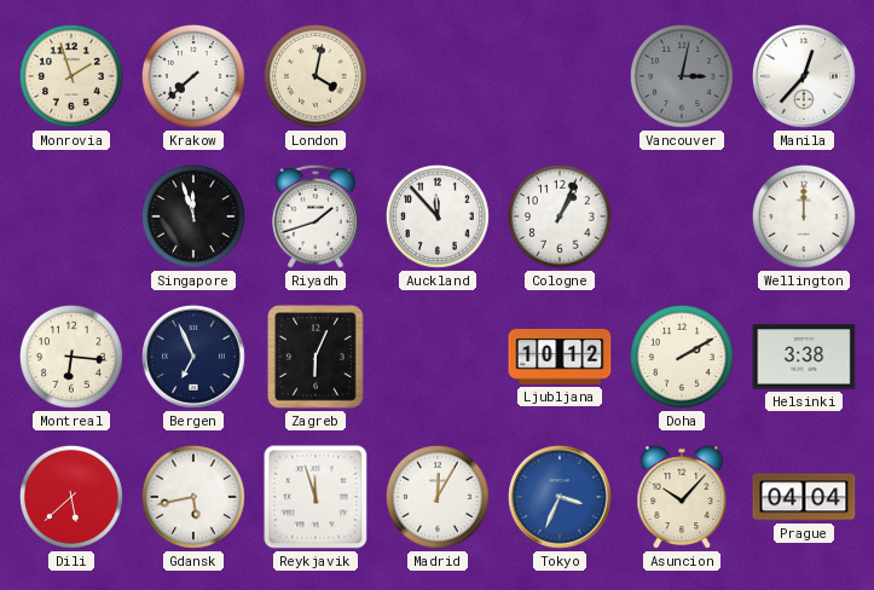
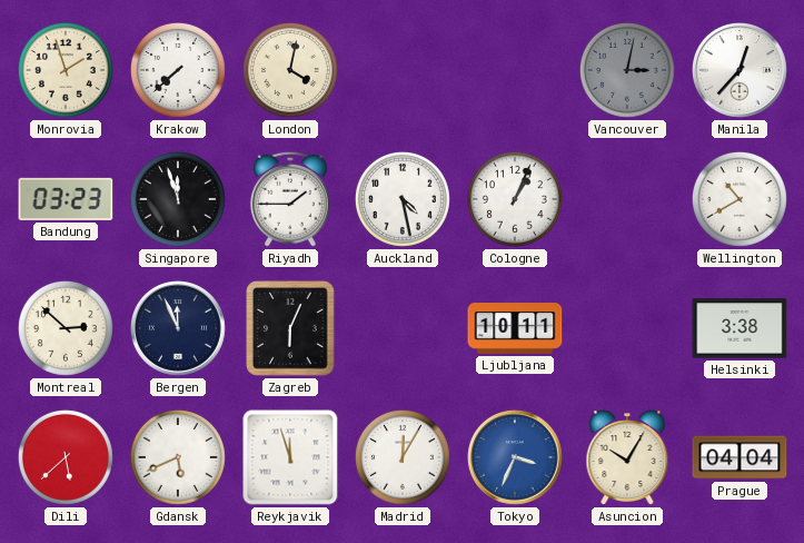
Bandung: none -> 03:23
Riyadh: 1:42 -> 1:45
Auckland: 11:53 -> 4:28
Wellington: 12:00 -> 10:40
Montreal: 6:16 -> 2:52
Bergen: 6:56 -> 11:56
Ljubljana: 10:12 -> 10:11
Doha: 2:10 -> none
Gdansk: 5:43 -> 5:41
Asuncion: 10:07 -> 10:05
